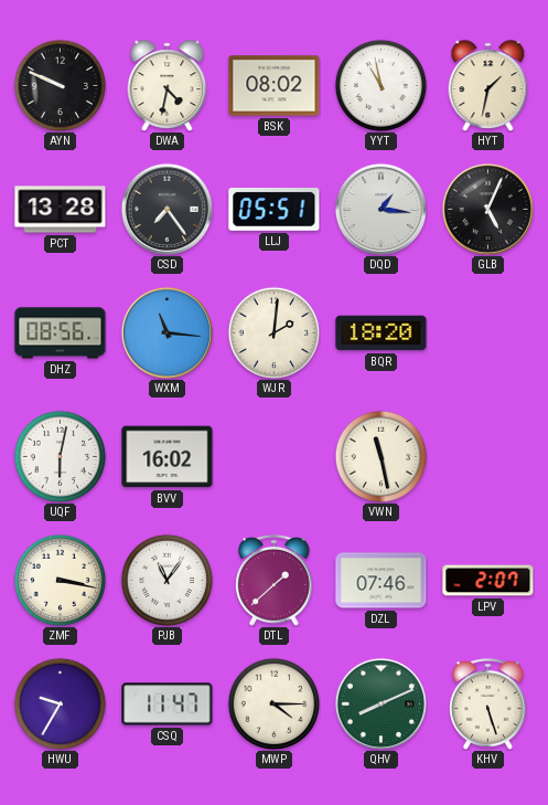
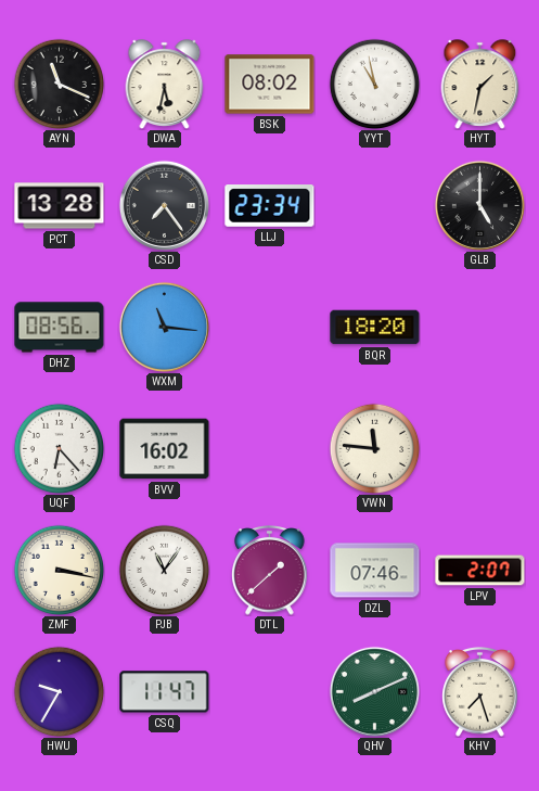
AYN: 9:49 -> 11:19
DWA: 4:32 -> 5:32
LLJ: 05:51 -> 23:34
DQD: 1:16 -> none
GLB: 5:04 -> 5:00
WJR: 2:01 -> none
UQF: 6:02 -> 6:23
VWN: 11:28 -> 11:46
MWP: 4:15 -> none
KHV: 5:27 -> 7:27
